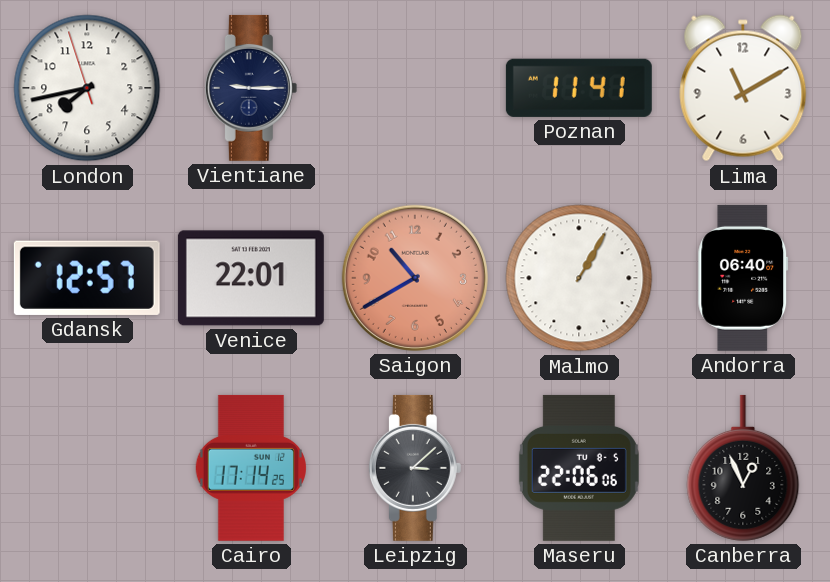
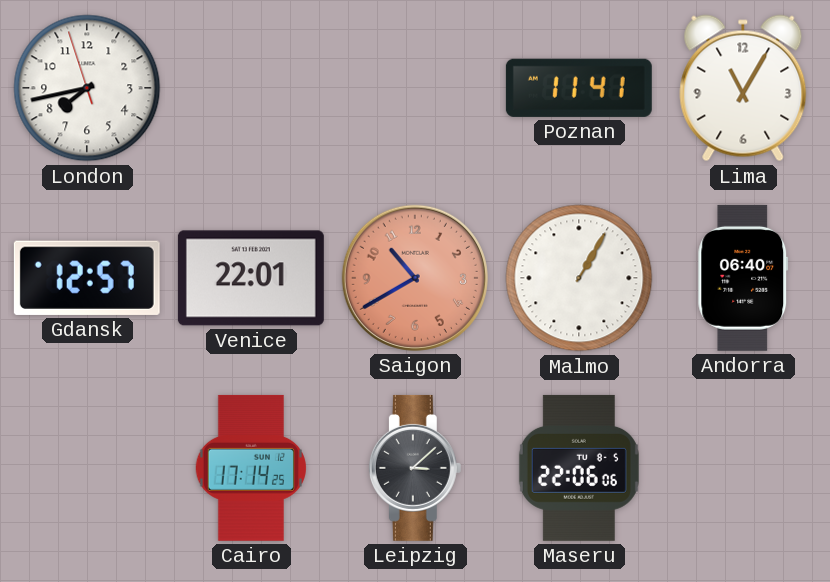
Vientiane: 9:15 -> none
Lima: 11:10 -> 11:05
Canberra: 12:56 -> none
